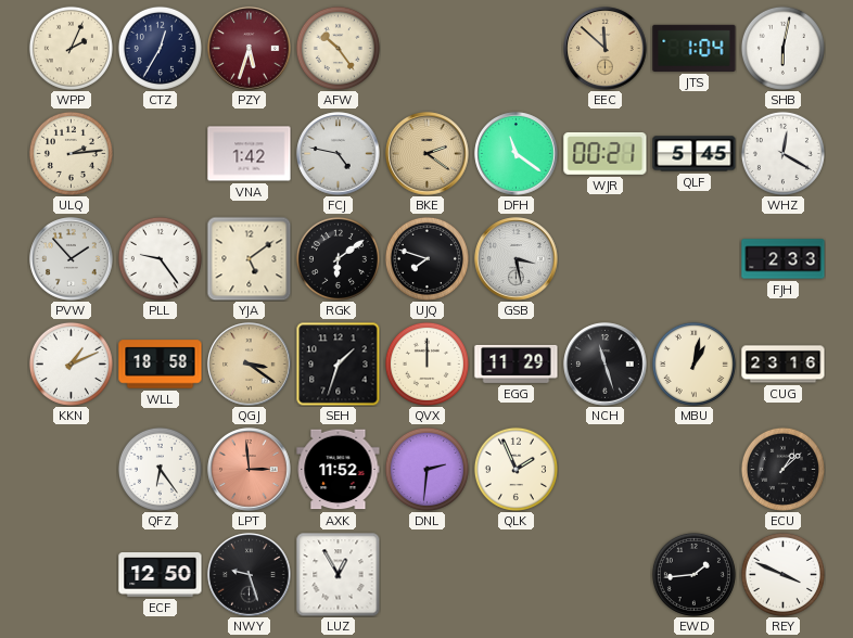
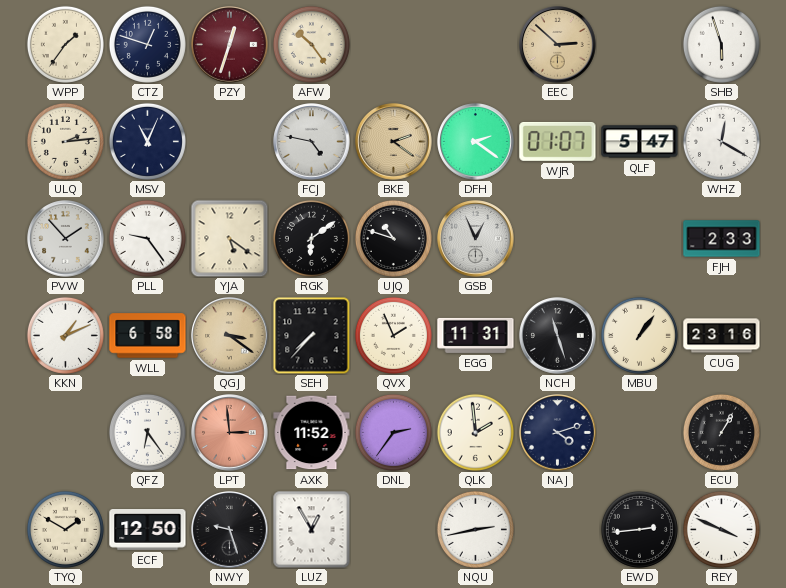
WPP: 2:04 -> 1:36
CTZ: 12:35 -> 12:48
PZY: 5:33 -> 12:33
EEC: 11:52 -> 2:52
JTS: 1:04 -> none
SHB: 6:02 -> 5:57
MSV: none -> 11:04
VNA: 1:42 -> none
DFH: 11:21 -> 2:21
WJR: 00:21 -> 01:07
QLF: 5:45 -> 5:47
YJA: 5:09 -> 5:21
UJQ: 7:48 -> 10:48
GSB: 3:28 -> 12:56
WLL: 18:58 -> 6:58
SEH: 1:33 -> 7:37
QVX: 12:00 -> 1:56
EGG: 11:29 -> 11:31
MBU: 1:02 -> 1:06
DNL: 2:31 -> 2:36
QLK: 1:56 -> 1:59
NAJ: none -> 4:12
ECU: 1:08 -> 1:05
TYQ: none -> 1:50
NQU: none -> 2:43
EWD: 1:44 -> 2:44
